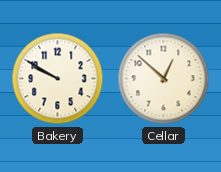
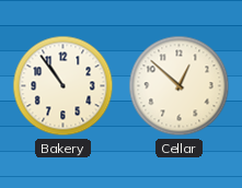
Bakery: 9:50 -> 10:54
